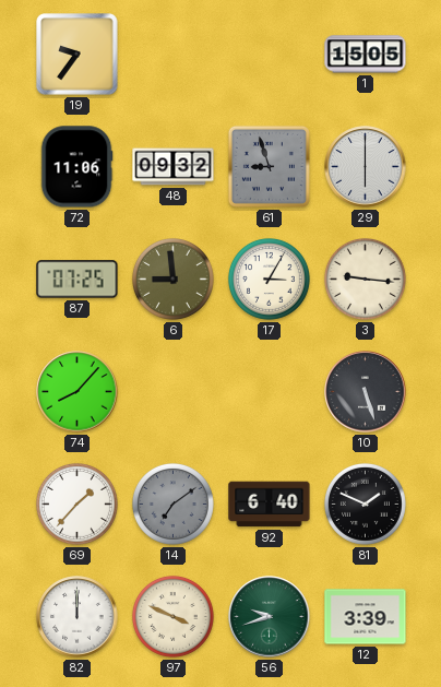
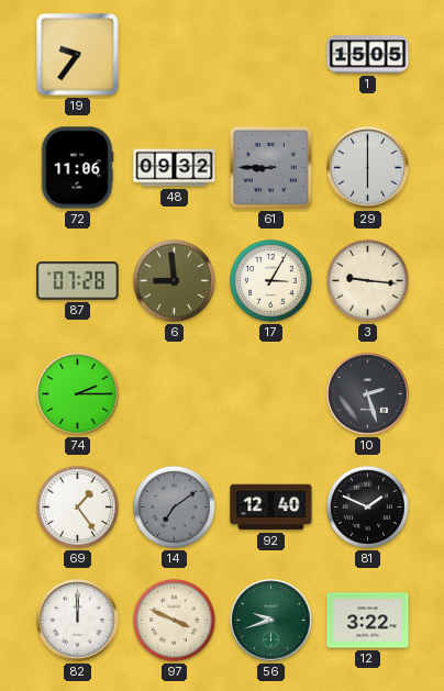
61: 8:57 -> 8:45
87: 07:25 -> 07:28
74: 8:07 -> 2:15
10: 5:27 -> 2:27
69: 1:37 -> 1:24
92: 6:40 -> 12:40
12: 3:39 -> 3:22
